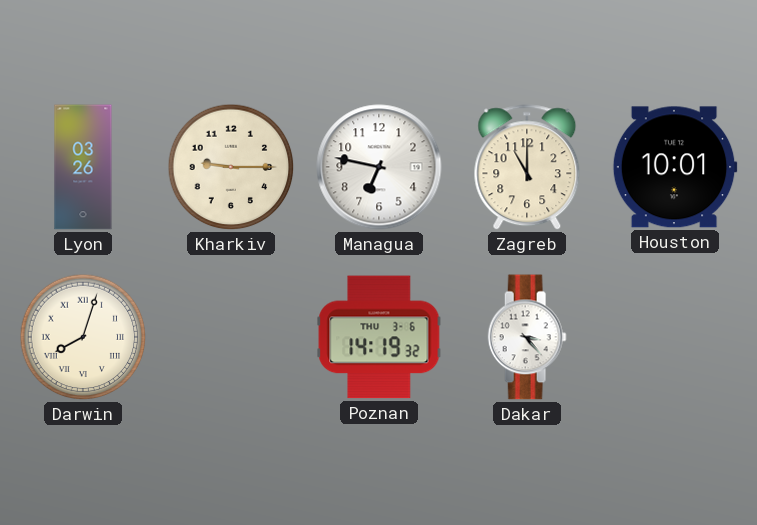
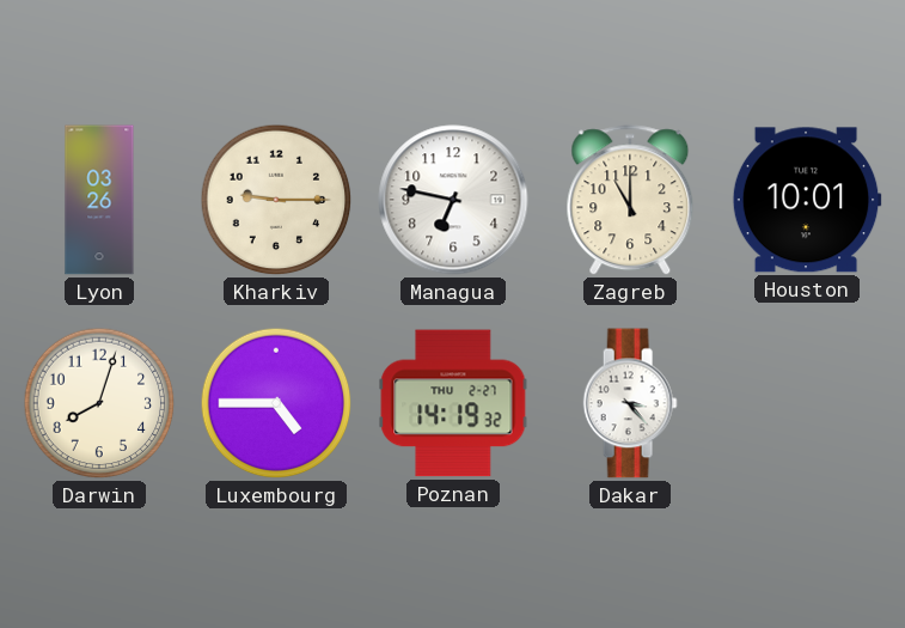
Darwin numerals: Roman -> Arabic
Luxembourg: none -> 4:45
Poznan date: THU 3-6 -> THU 2-27
